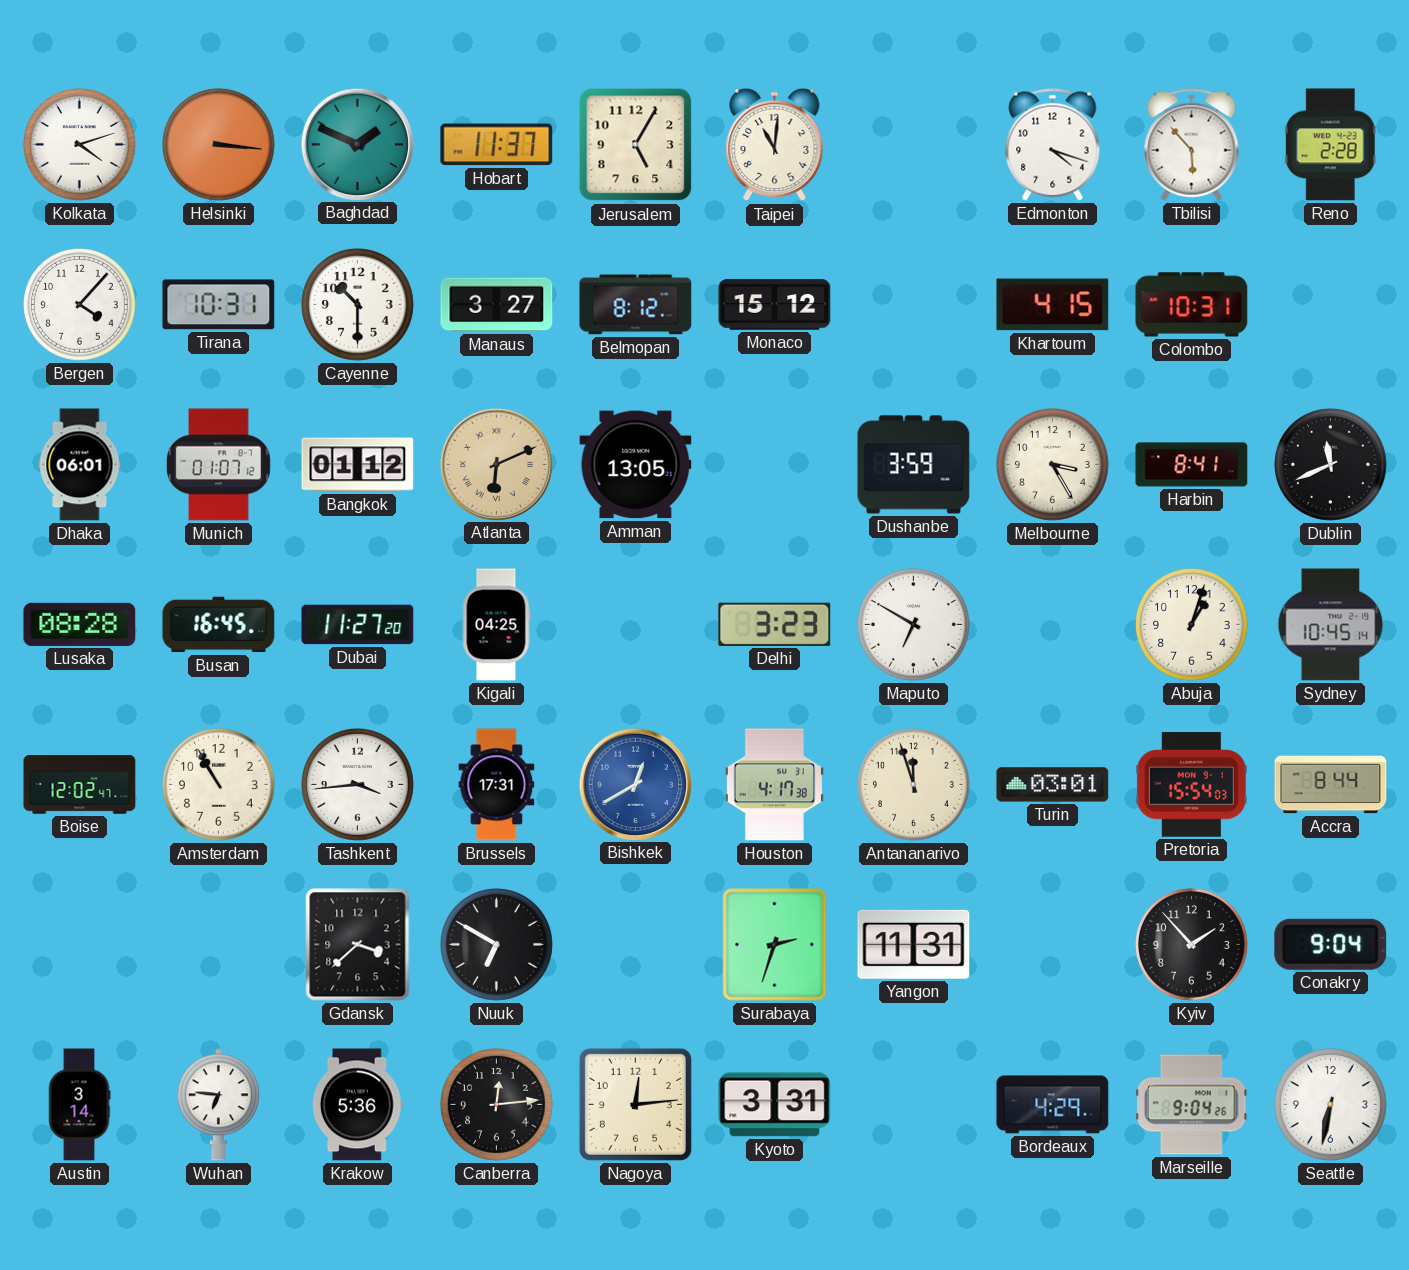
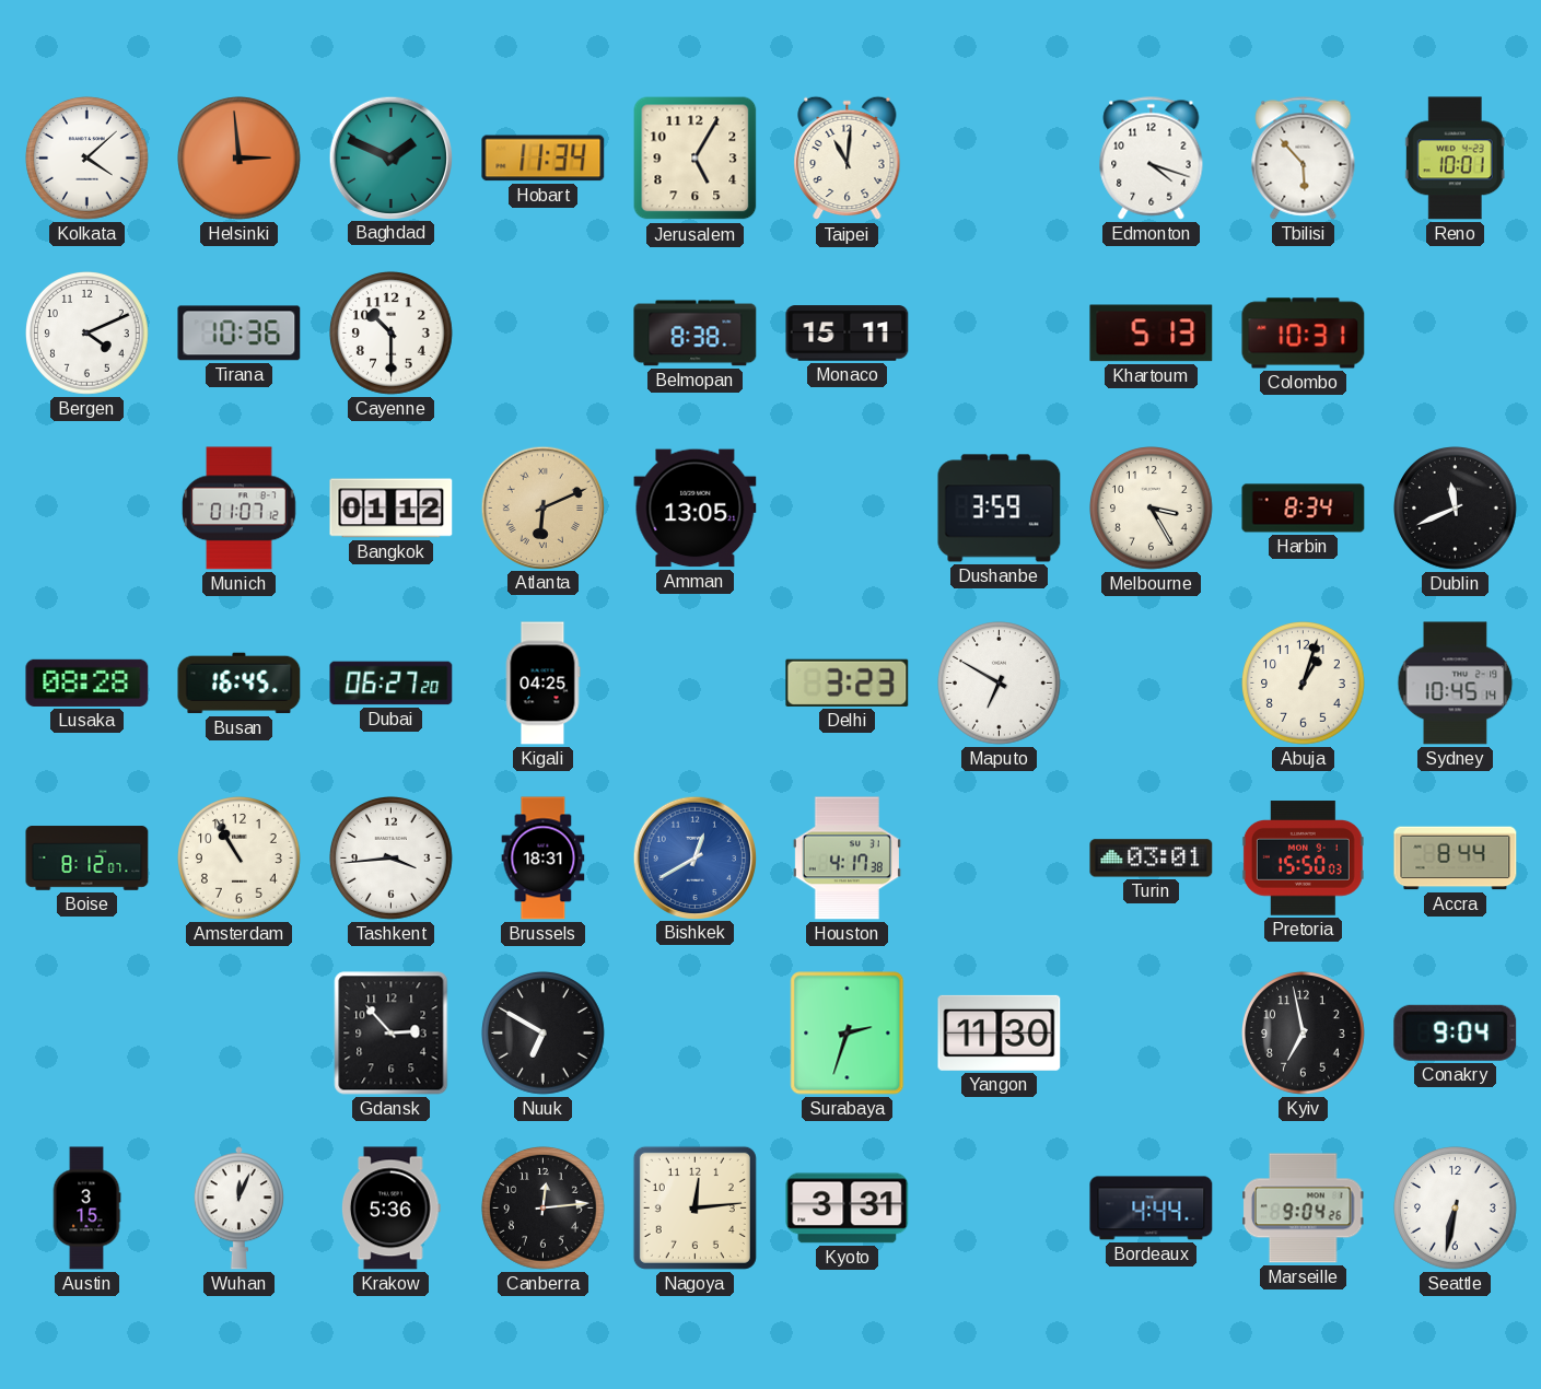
Kolkata: 4:12 -> 4:08
Helsinki: 3:16 -> 2:59
Hobart: 11:37 -> 11:34
Reno: 2:28 -> 10:01
Bergen: 4:07 -> 4:11
Tirana: 10:31 -> 10:36
Manaus: 3:27 -> none
Belmopan: 8:12 -> 8:38
Monaco: 15:12 -> 15:11
Khartoum: 4:15 -> 5:13
Dhaka: 06:01 -> none
Harbin: 8:41 -> 8:34
Dubai: 11:27 -> 06:27
Boise: 12:02 -> 8:12
Brussels: 17:31 -> 18:31
Antananarivo: 11:57 -> none
Pretoria: 15:54 -> 15:50
Gdansk: 3:38 -> 2:53
Yangon: 11:31 -> 11:30
Kyiv: 1:53 -> 6:58
Austin: 3:14 -> 3:15
Wuhan: 6:46 -> 12:04
Bordeaux: 4:29 -> 4:44
